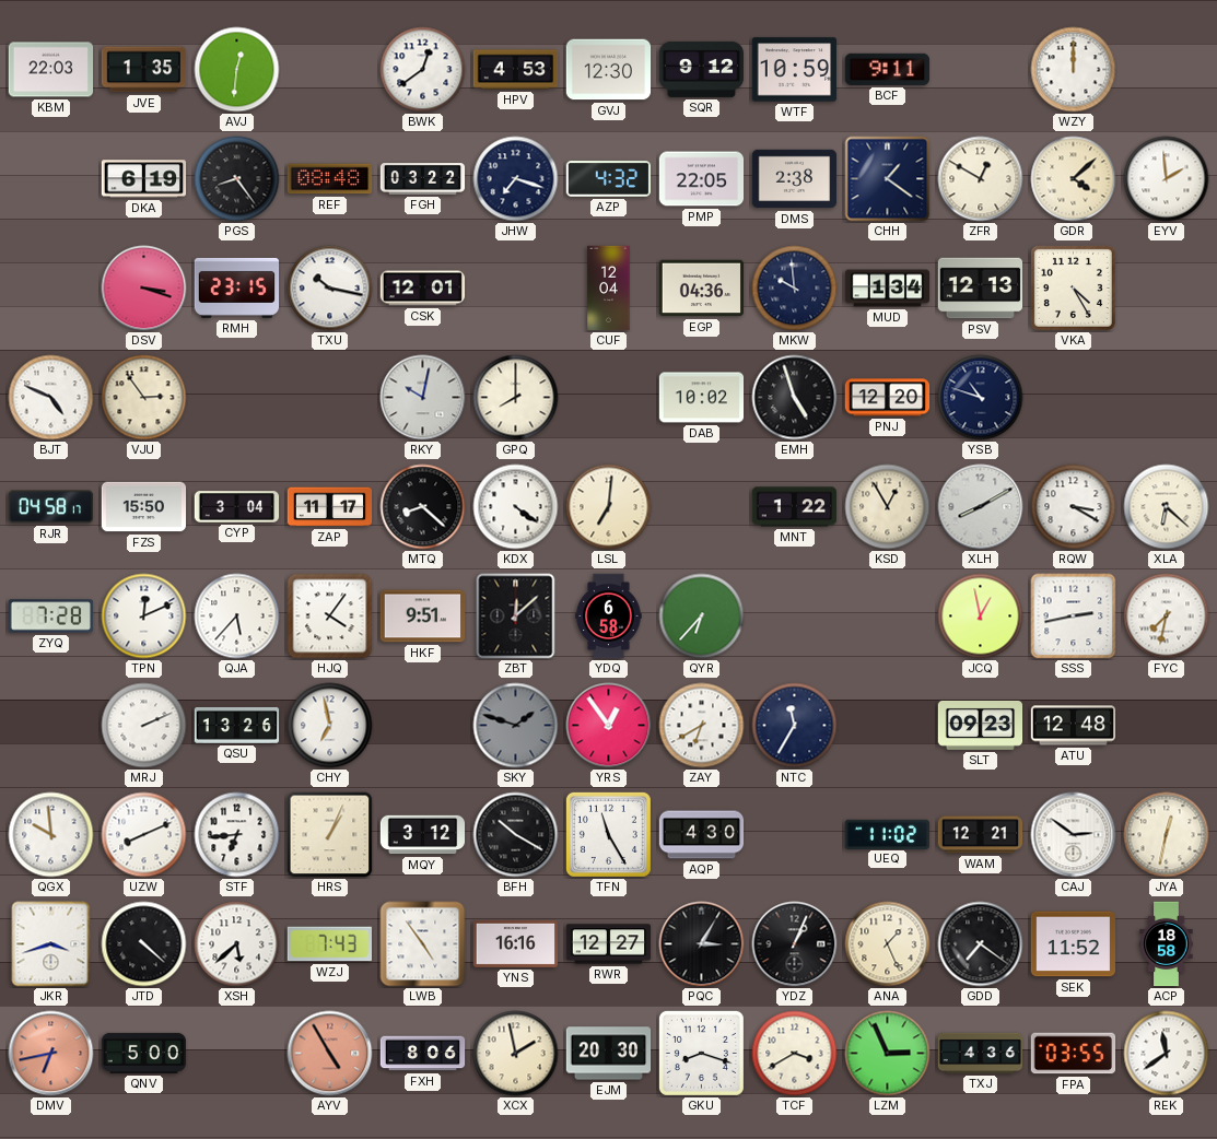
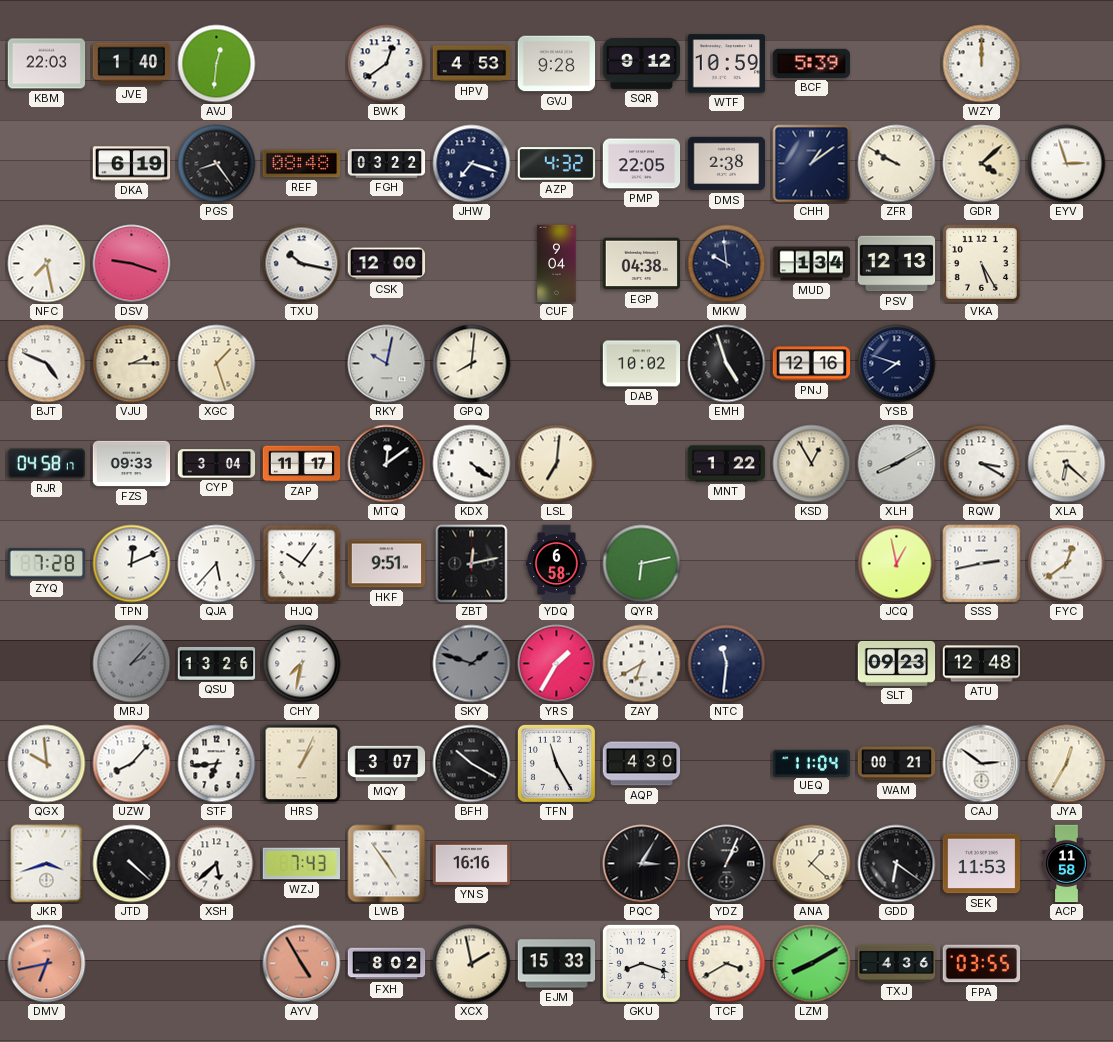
JVE: 1:35 -> 1:40
GVJ: 12:30 -> 9:28
BCF: 9:11 -> 5:39
CHH: 1:21 -> 1:09
ZFR: 12:50 -> 9:50
EYV: 1:59 -> 2:57
NFC: none -> 7:28
DSV: 3:18 -> 9:18
RMH: 23:15 -> none
CSK: 12:01 -> 12:00
CUF: 12:04 -> 9:04
EGP: 04:36 -> 04:38
VKA: 4:25 -> 5:25
VJU: 2:54 -> 2:15
XGC: none -> 1:27
GPQ: 8:00 -> 8:01
PNJ: 12:20 -> 12:16
YSB: 10:48 -> 7:48
FZS: 15:50 -> 09:33
MTQ: 8:22 -> 12:09
HJQ: 4:06 -> 10:06
ZBT: 12:08 -> 12:13
QYR: 6:37 -> 6:13
FYC: 7:32 -> 12:39
MRJ: 2:11 -> 2:07
MRJ dial: white -> grey
CHY: 6:58 -> 7:32
YRS: 12:54 -> 1:35
NTC: 11:35 -> 11:31
UZW: 8:11 -> 8:07
MQY: 3:12 -> 3:07
UEQ: 11:02 -> 11:04
WAM: 12:21 -> 00:21
JYA: 12:32 -> 12:35
RWR: 12:27 -> none
ANA: 1:26 -> 1:22
GDD: 7:21 -> 6:21
SEK: 11:52 -> 11:53
ACP: 18:58 -> 11:58
QNV: 5:00 -> none
FXH: 8:06 -> 8:02
EJM: 20:30 -> 15:33
LZM: 2:56 -> 8:10
REK: 11:39 -> none
